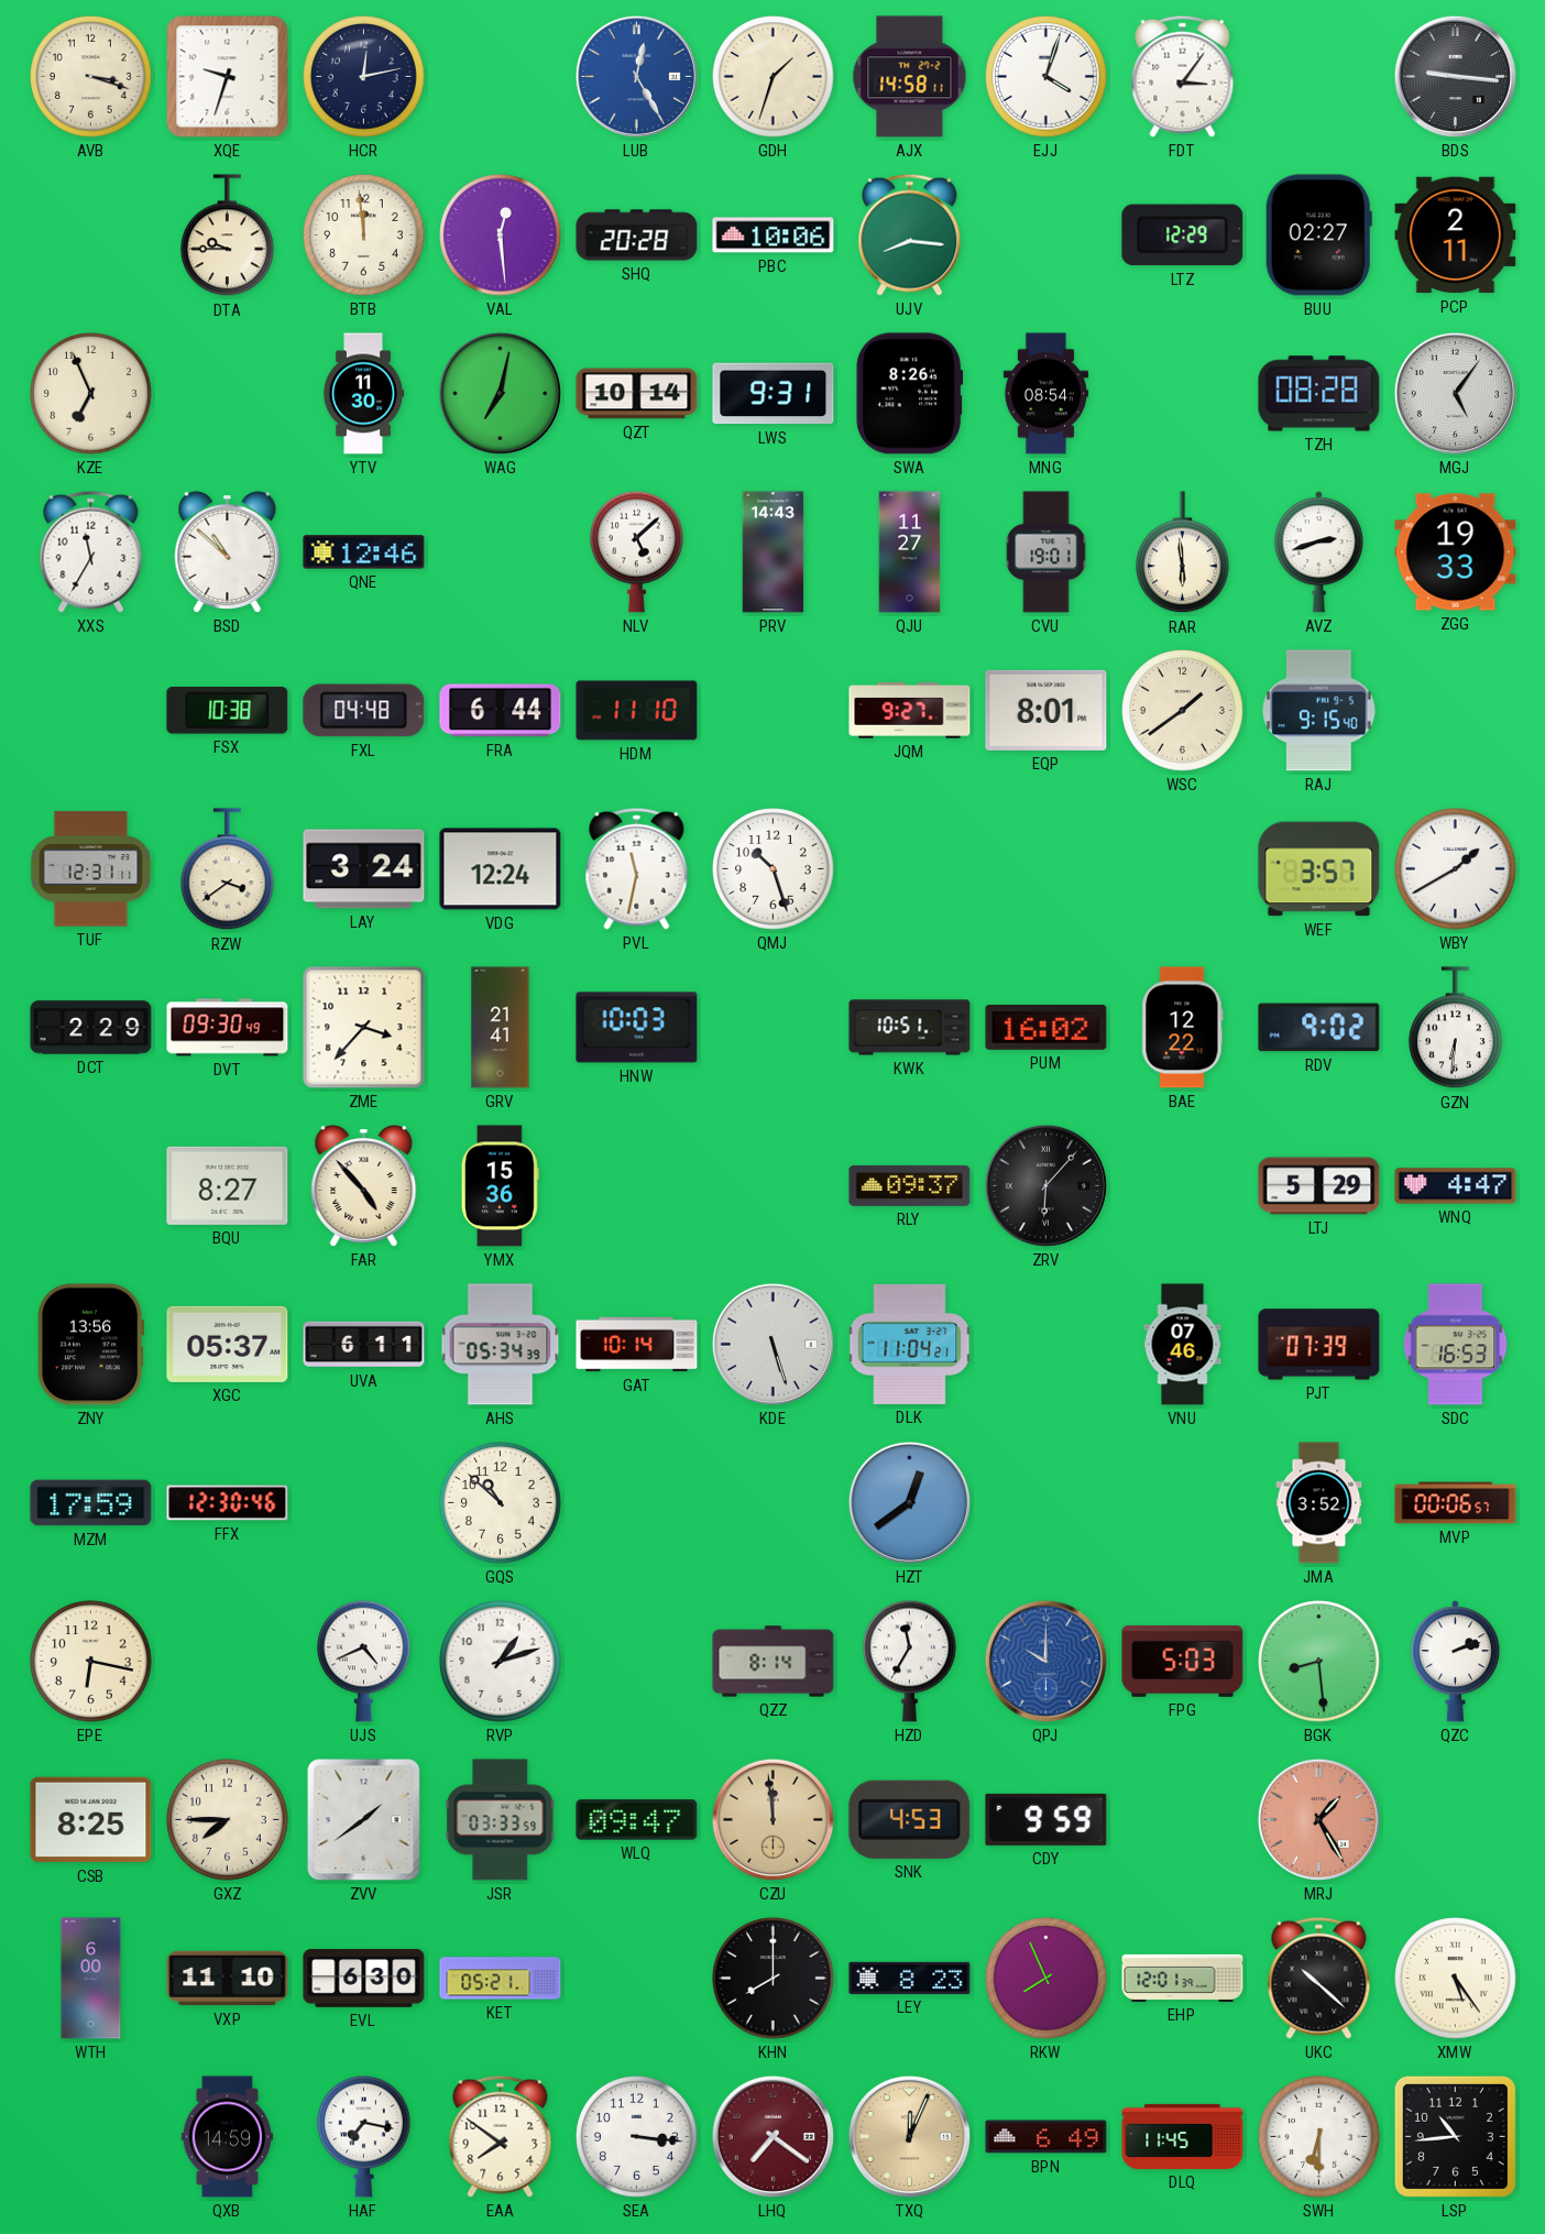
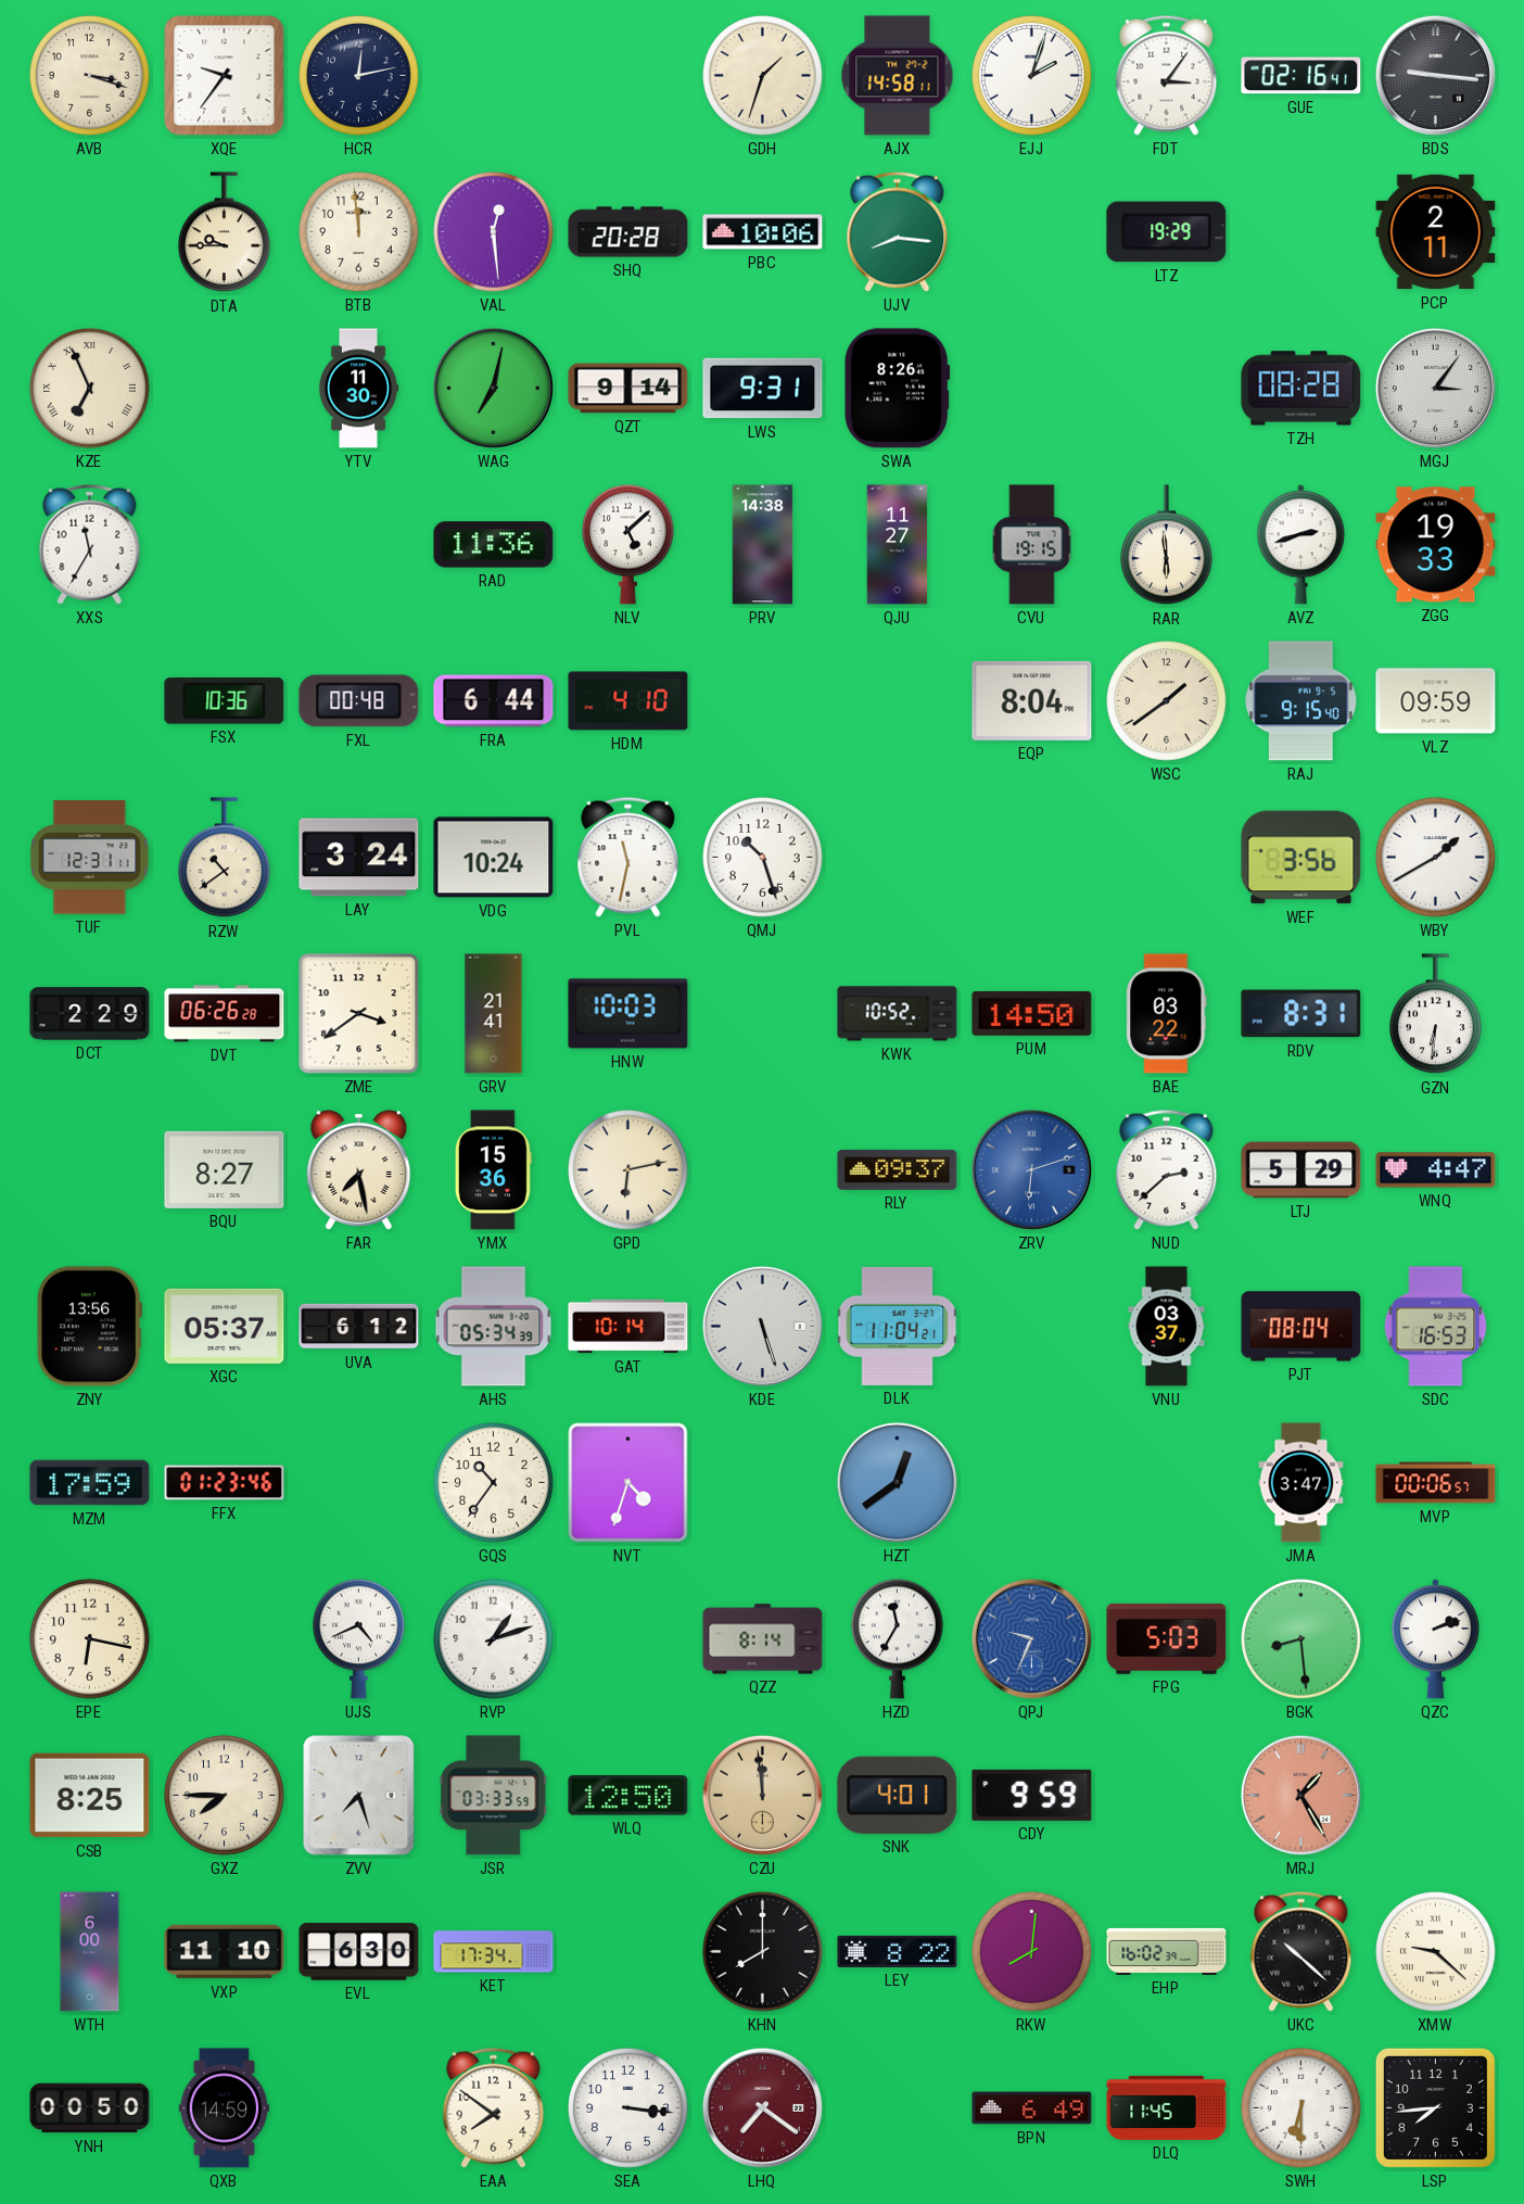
XQE: 9:33 -> 9:36
LUB: 12:25 -> none
EJJ: 4:03 -> 2:03
GUE: none -> 02:16
LTZ: 12:29 -> 19:29
BUU: 02:27 -> none
KZE numerals: Arabic -> Roman
QZT: 10:14 -> 9:14
MNG: 08:54 -> none
MGJ: 5:06 -> 3:06
BSD: 10:52 -> none
QNE: 12:46 -> none
RAD: none -> 11:36
PRV: 14:43 -> 14:38
CVU: 19:01 -> 19:15
FSX: 10:38 -> 10:36
FXL: 04:48 -> 00:48
HDM: 11:10 -> 4:10
JQM: 9:27 -> none
EQP: 8:01 -> 8:04
VLZ: none -> 09:59
RZW: 3:39 -> 10:39
VDG: 12:24 -> 10:24
WEF: 3:57 -> 3:56
DVT: 09:30 -> 06:26
ZME: 3:37 -> 3:39
KWK: 10:51 -> 10:52
PUM: 16:02 -> 14:50
BAE: 12:22 -> 03:22
RDV: 9:02 -> 8:31
FAR: 4:53 -> 7:28
GPD: none -> 6:13
ZRV: 6:07 -> 6:12
ZRV dial: black -> blue
NUD: none -> 2:38
UVA: 6:11 -> 6:12
VNU: 07:46 -> 03:37
PJT: 07:39 -> 08:04
FFX: 12:30 -> 01:23
GQS: 10:52 -> 10:36
NVT: none -> 4:33
JMA: 3:52 -> 3:47
QPJ: 10:00 -> 9:34
ZVV: 1:39 -> 7:27
WLQ: 09:47 -> 12:50
SNK: 4:53 -> 4:01
KET: 05:21 -> 17:34
LEY: 8:23 -> 8:22
RKW: 7:56 -> 8:01
EHP: 12:01 -> 16:02
XMW: 5:24 -> 9:22
YNH: none -> 00:50
HAF: 7:17 -> none
TXQ: 12:04 -> none
LSP: 10:44 -> 7:44
